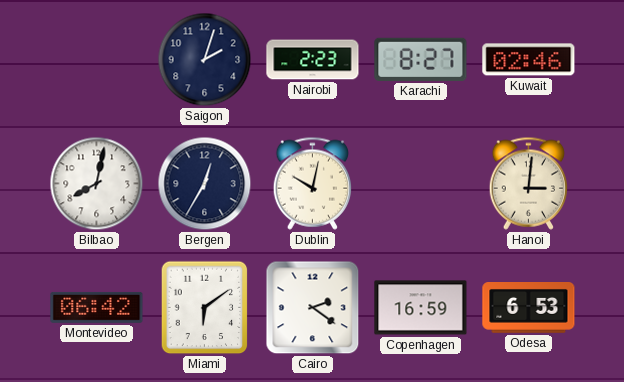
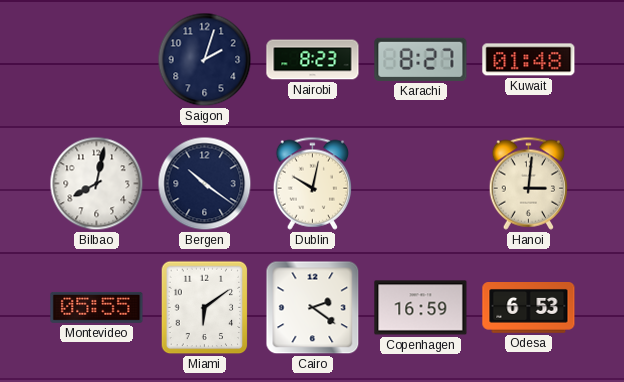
Nairobi: 2:23 -> 8:23
Kuwait: 02:46 -> 01:48
Bergen: 12:35 -> 10:21
Montevideo: 06:42 -> 05:55
